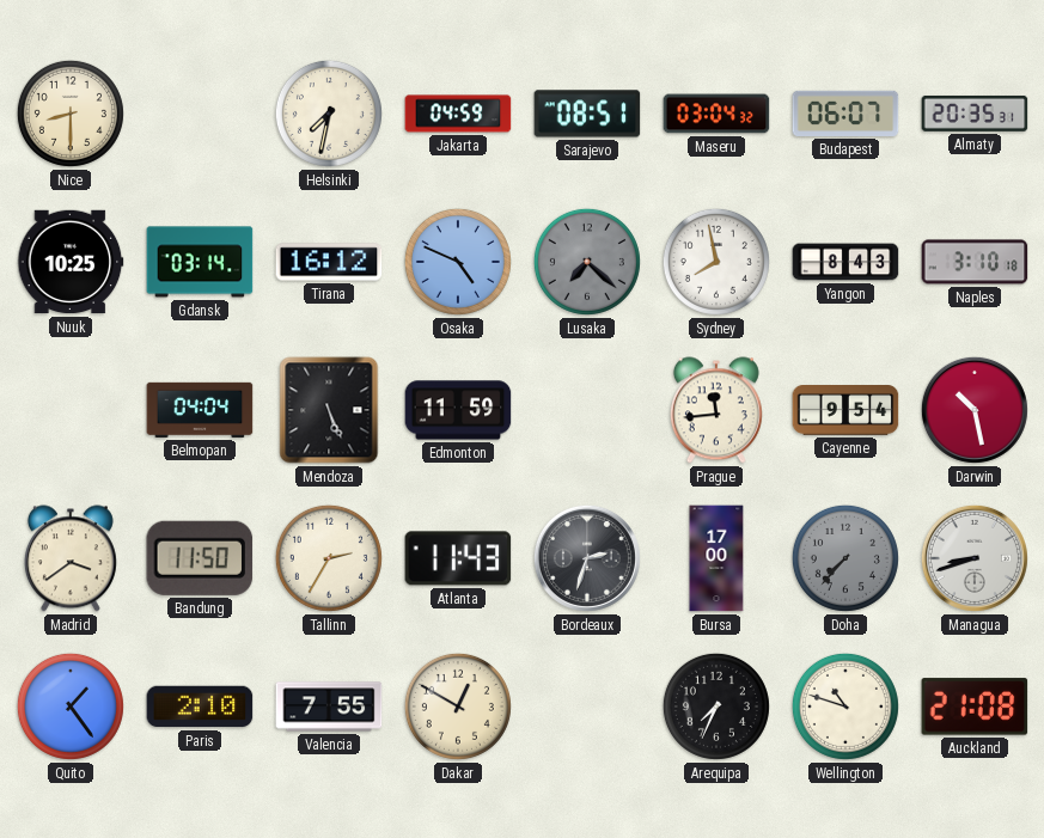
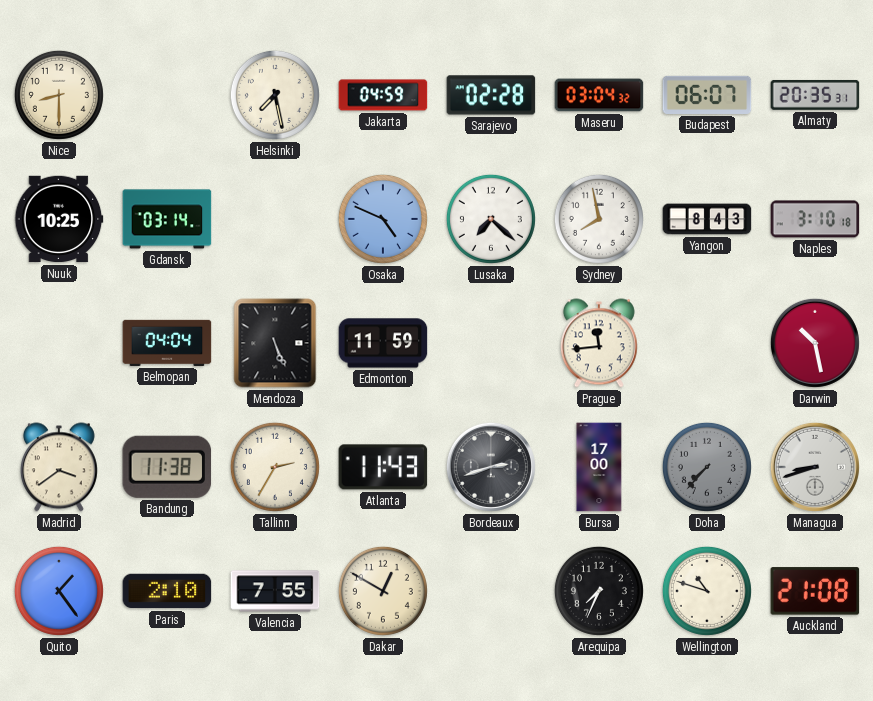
Helsinki: 7:32 -> 7:28
Sarajevo: 08:51 -> 02:28
Tirana: 16:12 -> none
Lusaka dial: grey -> white
Cayenne: 9:54 -> none
Bandung: 11:50 -> 11:38
Bordeaux: 2:33 -> 2:42
